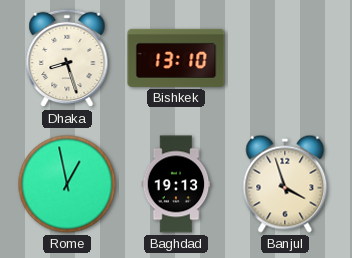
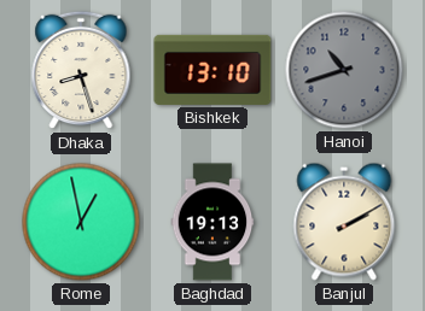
Hanoi: none -> 10:42
Banjul: 3:57 -> 2:10
